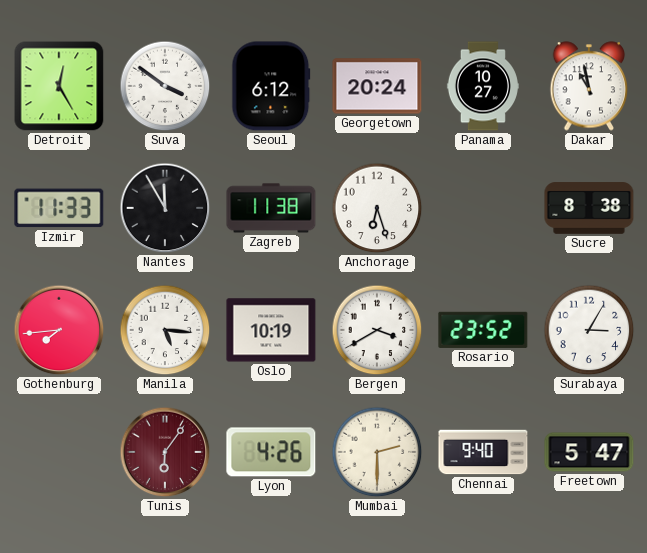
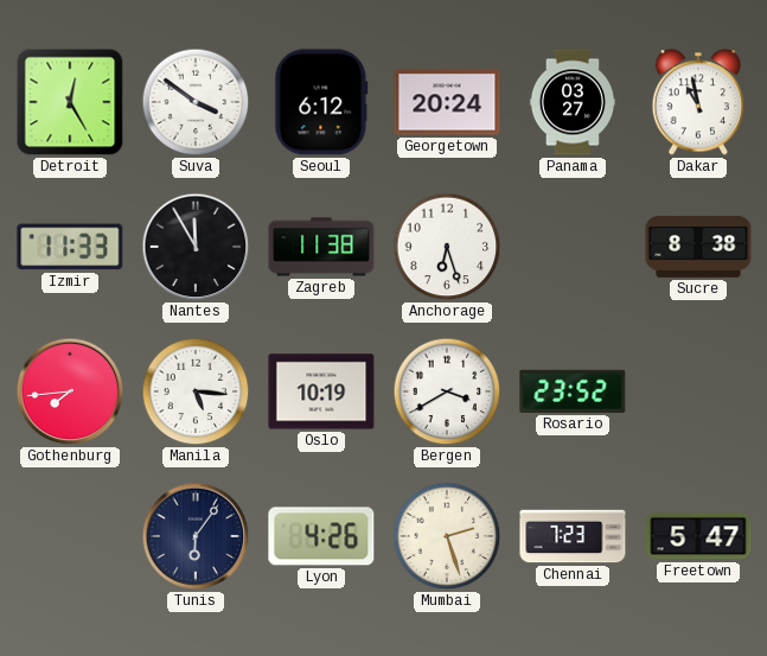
Panama: 10:27 -> 03:27
Surabaya: 3:05 -> none
Tunis dial: burgundy -> navy
Mumbai: 2:30 -> 2:27
Chennai: 9:40 -> 7:23
